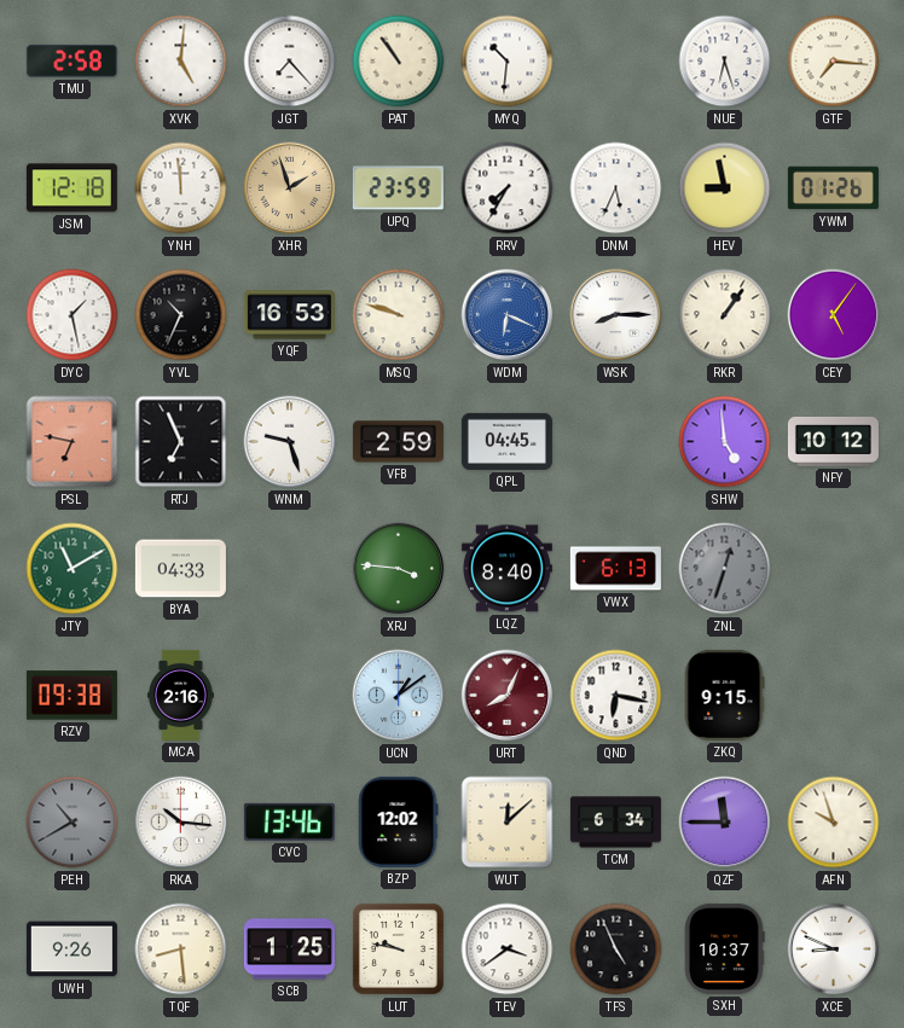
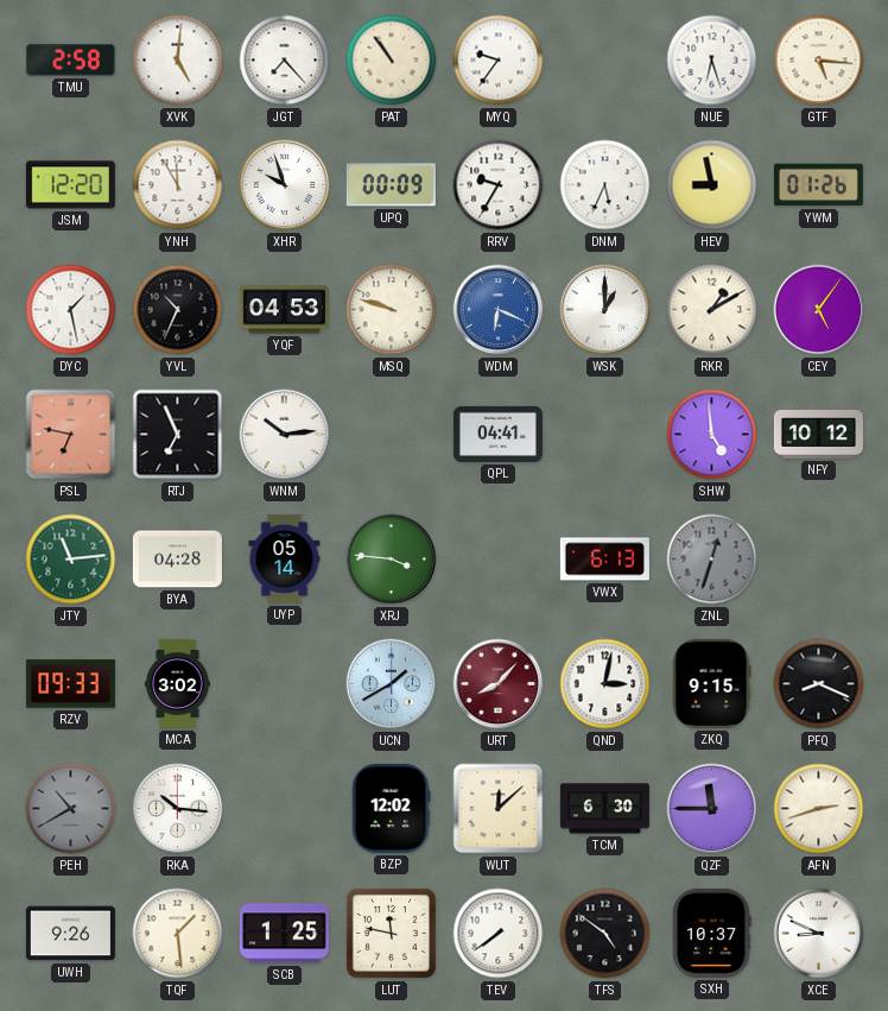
MYQ: 10:31 -> 9:36
GTF: 7:16 -> 5:16
JSM: 12:18 -> 12:20
YNH: 11:59 -> 11:55
XHR: 1:57 -> 9:57
XHR dial: champagne -> white
UPQ: 23:59 -> 00:09
RRV: 7:35 -> 9:35
YQF: 16:53 -> 04:53
WSK: 8:15 -> 1:00
RKR: 1:06 -> 1:10
WNM: 9:27 -> 10:14
VFB: 2:59 -> none
QPL: 04:45 -> 04:41
JTY: 11:10 -> 11:14
BYA: 04:33 -> 04:28
UYP: none -> 05:14
LQZ: 8:40 -> none
RZV: 09:38 -> 09:33
MCA: 2:16 -> 3:02
UCN: 1:09 -> 1:40
URT: 8:04 -> 8:07
QND: 6:17 -> 3:02
PFQ: none -> 8:19
CVC: 13:46 -> none
TCM: 6:34 -> 6:30
AFN: 9:57 -> 2:42
TQF: 8:29 -> 1:29
LUT: 9:47 -> 11:47
TEV: 3:39 -> 7:39
TFS: 4:56 -> 4:51
